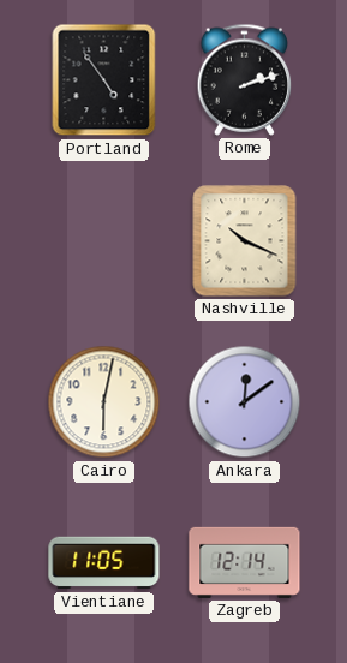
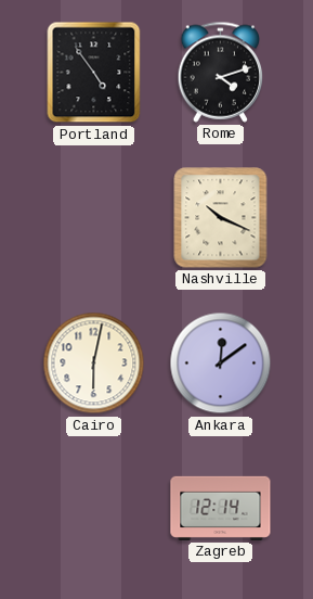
Rome: 2:12 -> 4:12
Vientiane: 11:05 -> none
